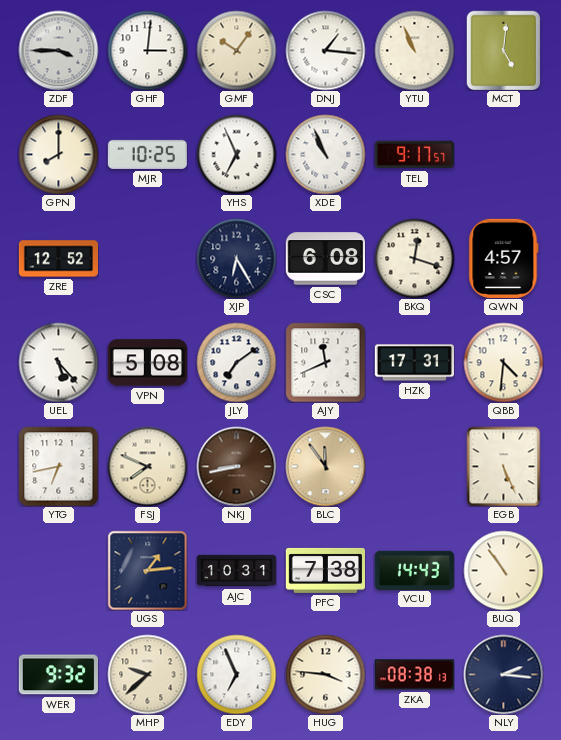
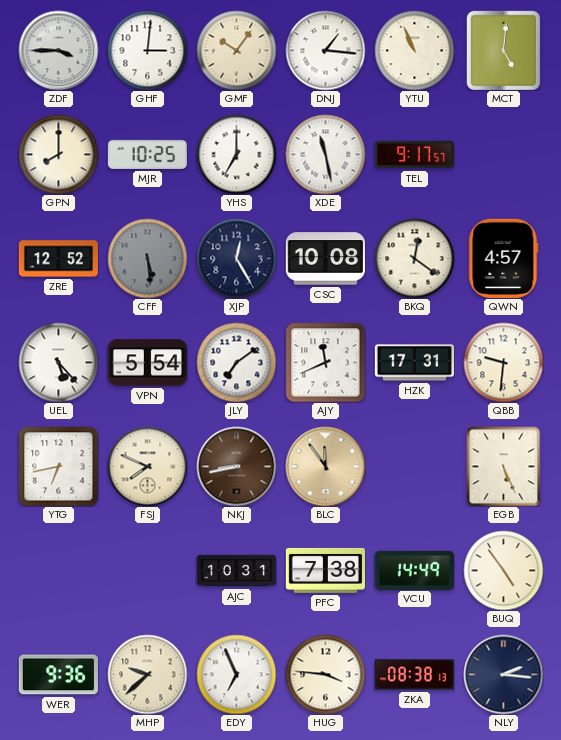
YHS: 6:56 -> 7:00
XDE: 10:56 -> 11:28
CFF: none -> 5:29
XJP: 6:25 -> 12:25
CSC: 6:08 -> 10:08
BKQ: 12:18 -> 12:21
VPN: 5:08 -> 5:54
QBB: 4:31 -> 9:31
UGS: 1:14 -> none
VCU: 14:43 -> 14:49
BUQ: 10:54 -> 4:54
WER: 9:32 -> 9:36
